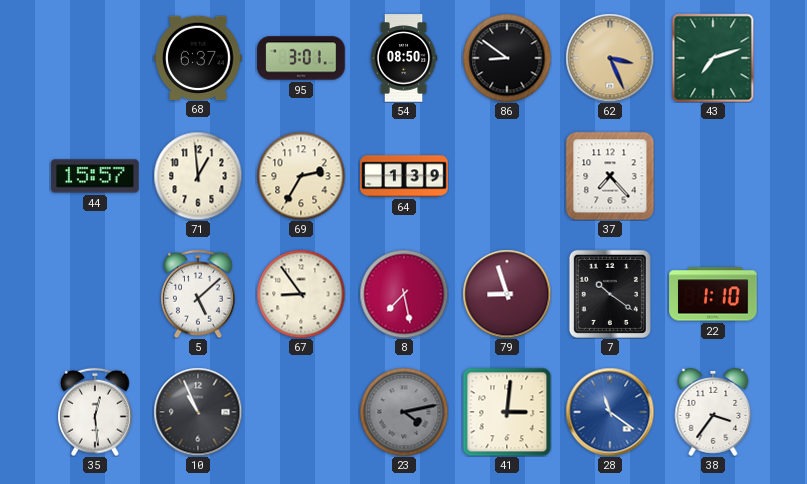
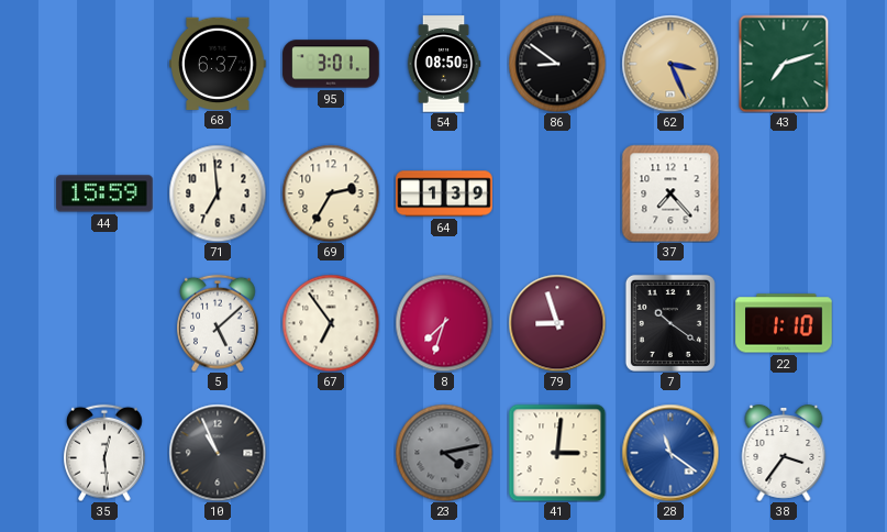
44: 15:57 -> 15:59
71: 12:59 -> 6:59
67: 8:54 -> 6:54
8: 7:28 -> 7:33
